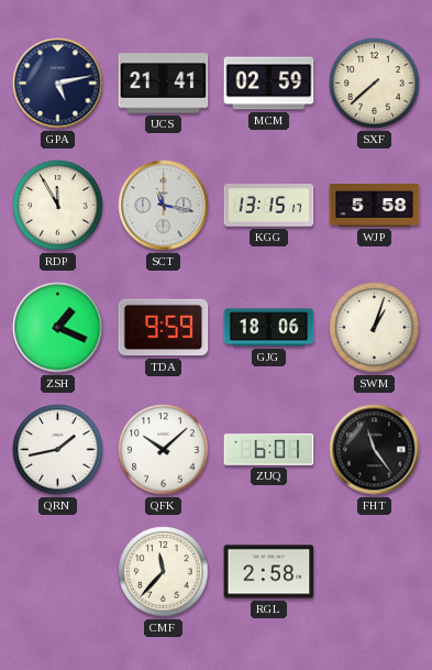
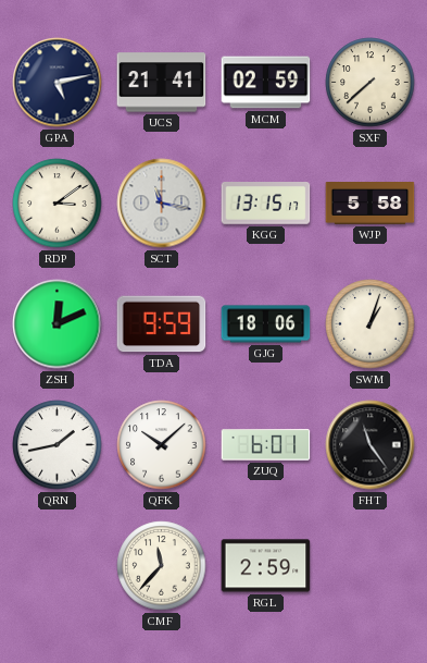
RDP: 11:55 -> 3:09
ZSH: 1:19 -> 12:11
RGL: 2:58 -> 2:59
